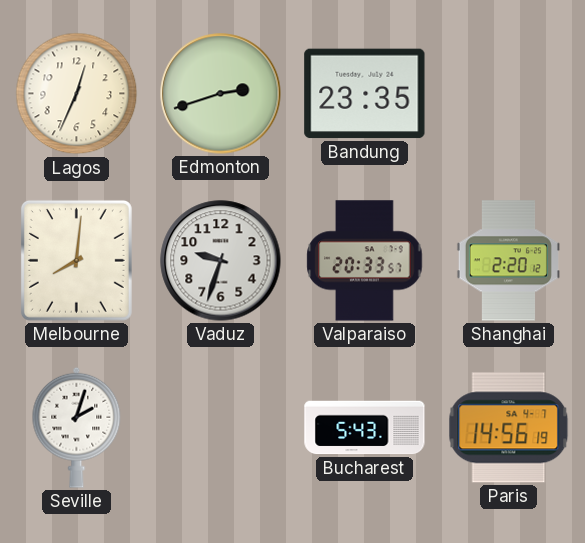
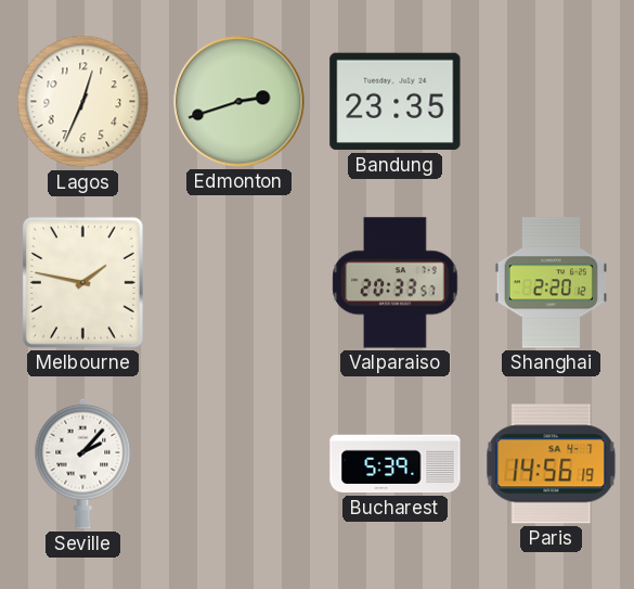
Melbourne: 8:01 -> 1:47
Vaduz: 9:33 -> none
Seville: 2:03 -> 2:07
Bucharest: 5:43 -> 5:39
